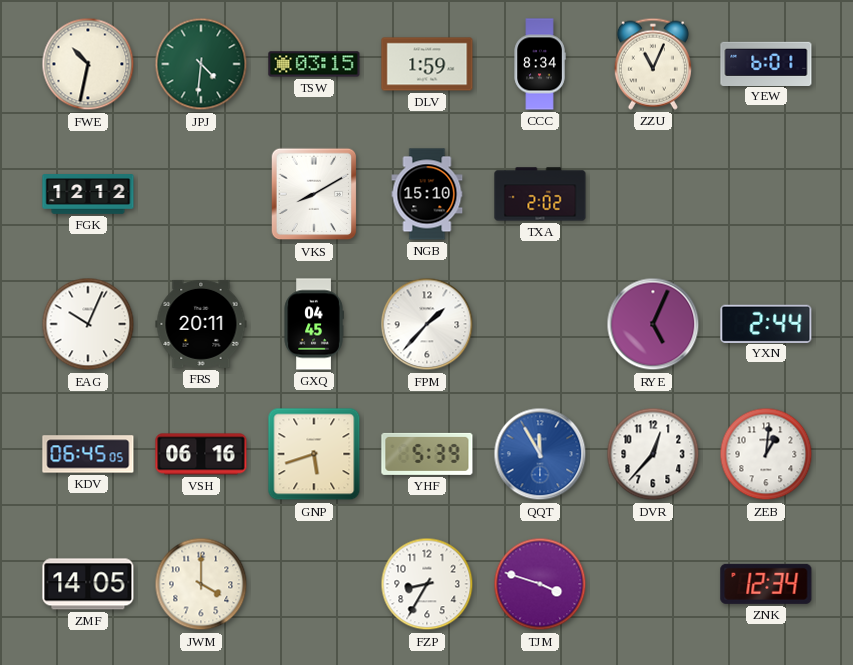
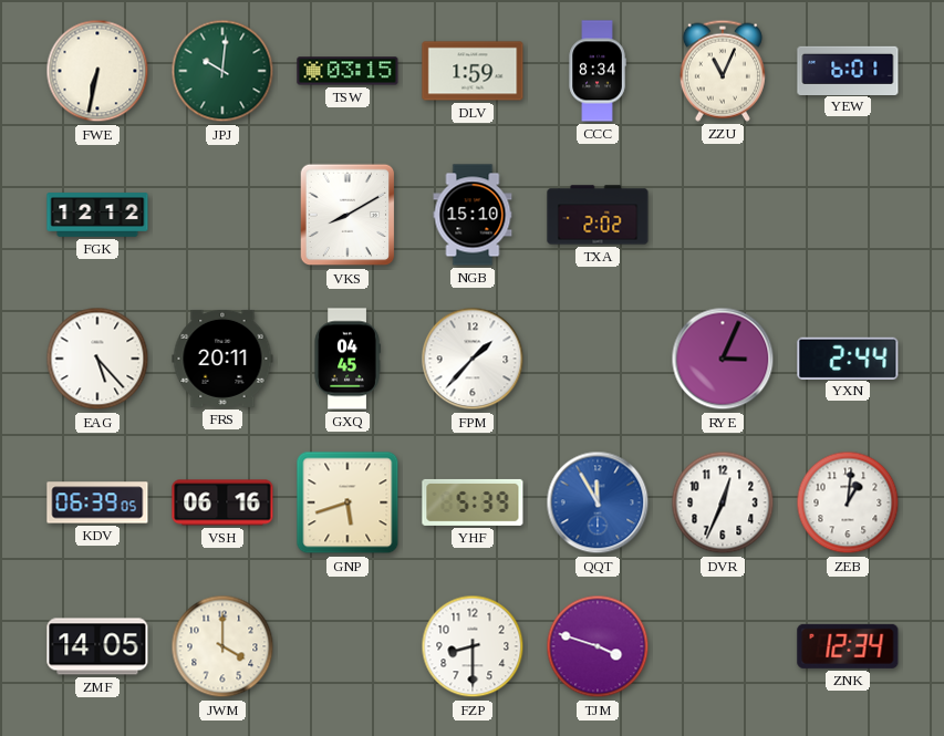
FWE: 10:32 -> 6:32
JPJ: 4:31 -> 10:01
EAG: 10:04 -> 5:23
RYE: 5:04 -> 3:04
KDV: 06:45 -> 06:39
DVR: 12:37 -> 12:34
FZP: 8:35 -> 8:30
